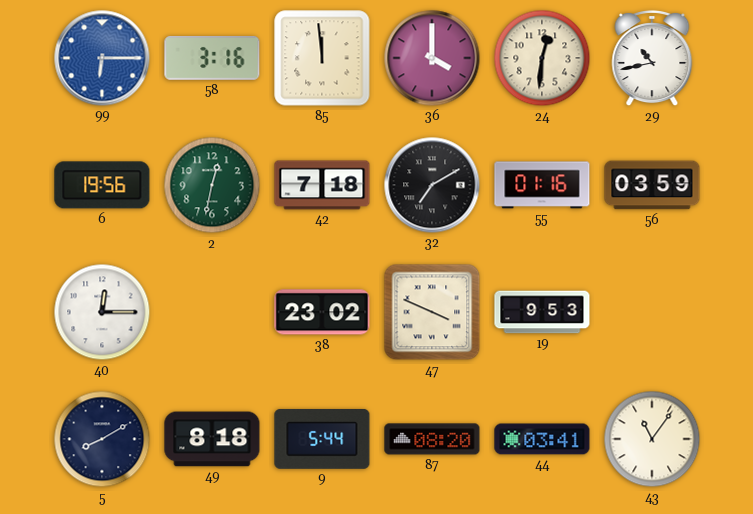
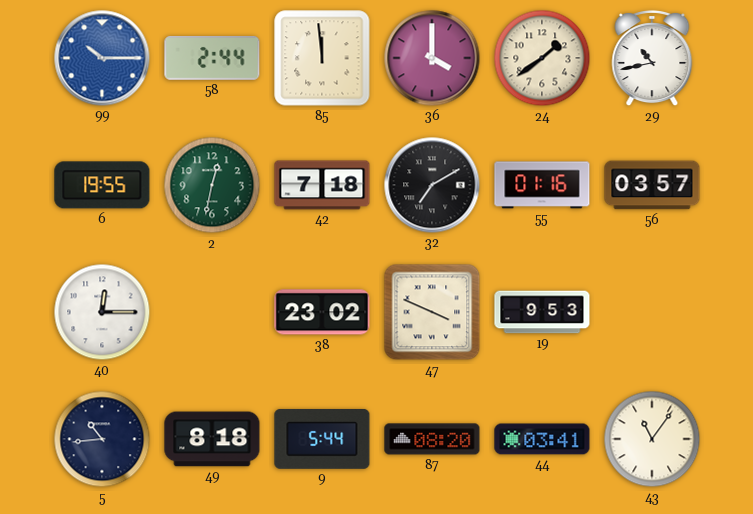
99: 6:15 -> 10:15
58: 3:16 -> 2:44
24: 12:31 -> 1:39
6: 19:56 -> 19:55
56: 03:59 -> 03:57
5: 8:10 -> 10:44
